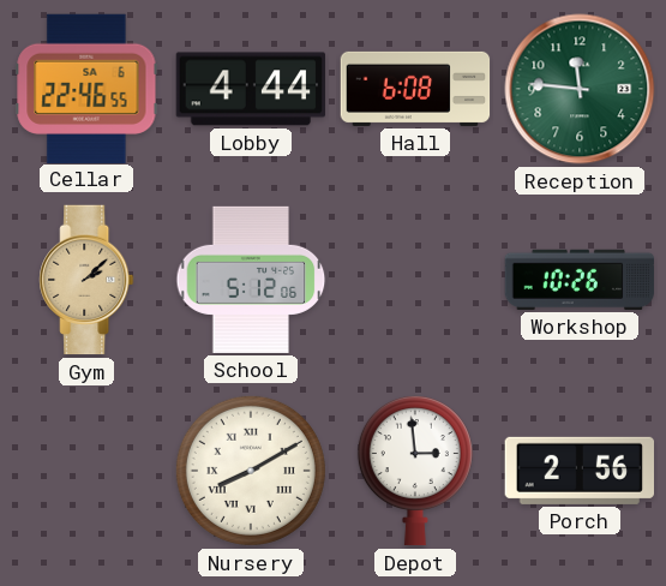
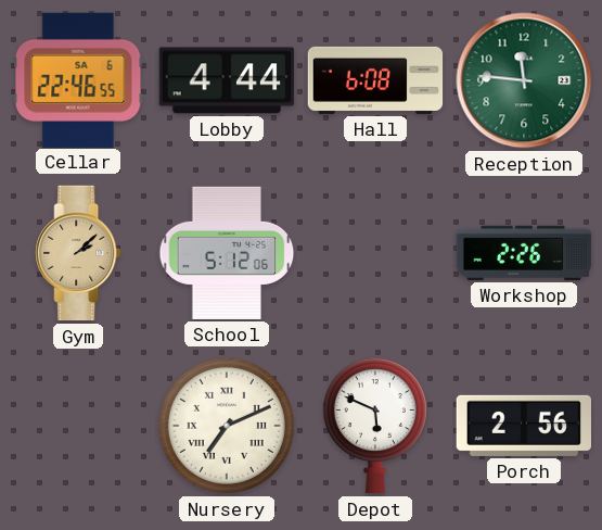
Workshop: 10:26 -> 2:26
Nursery: 8:10 -> 7:11
Depot: 2:59 -> 5:49
